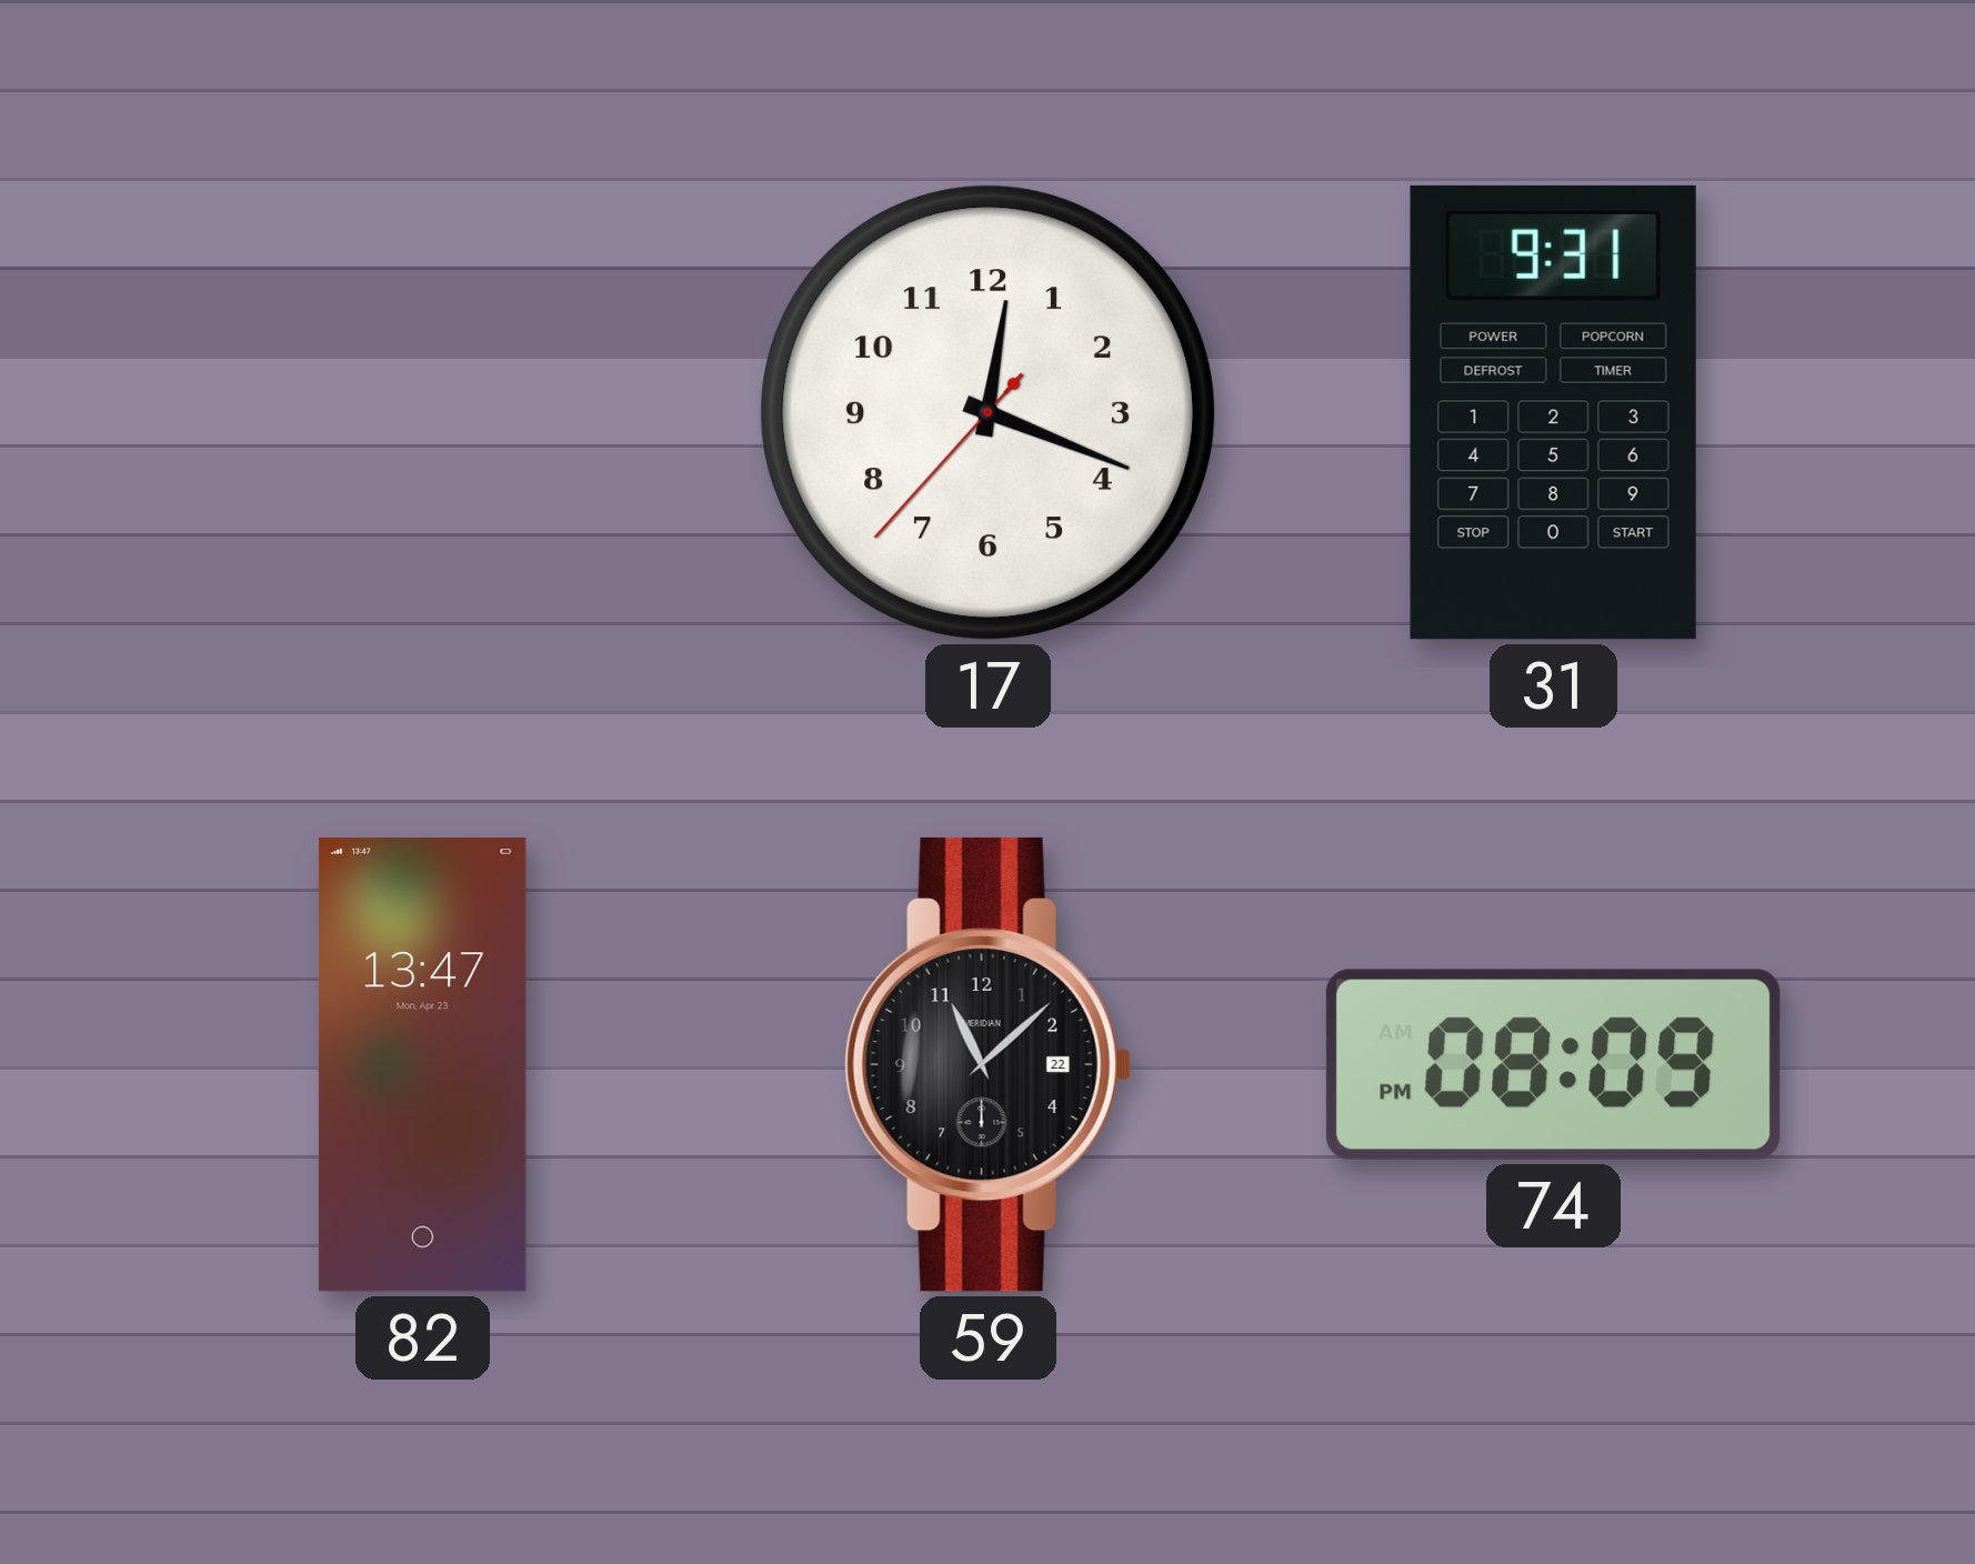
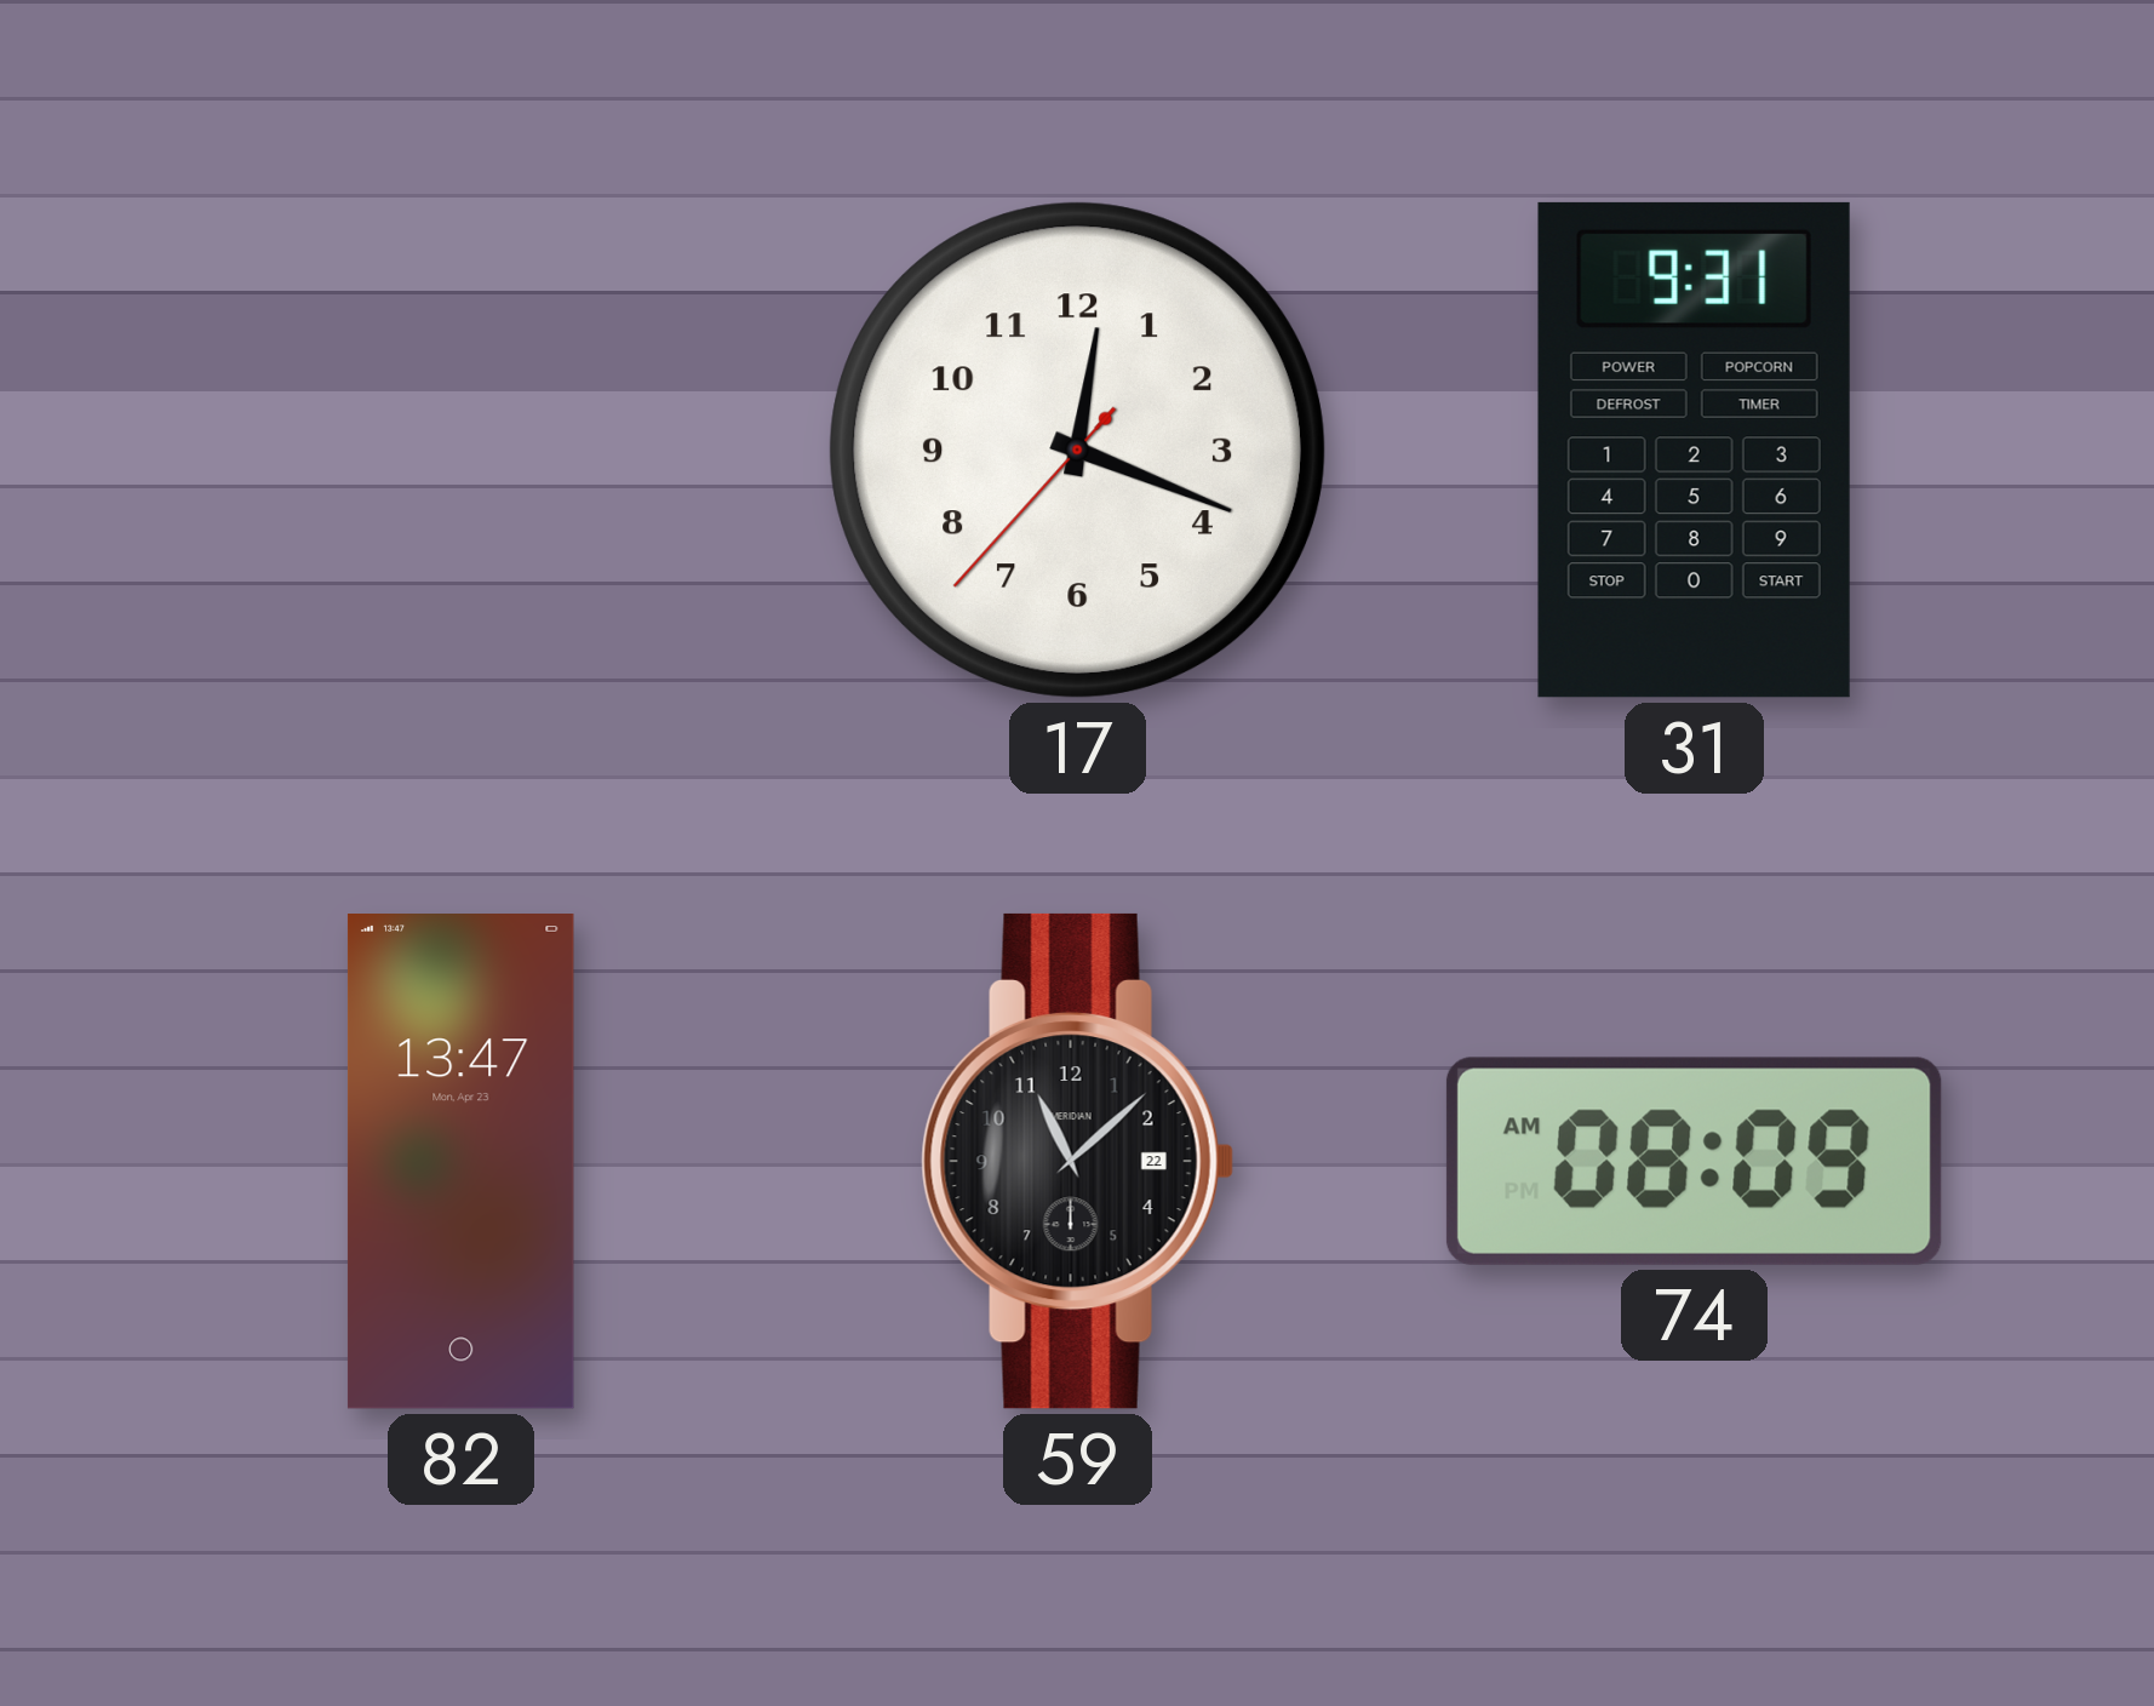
74: 08:09 PM -> 08:09 AM
